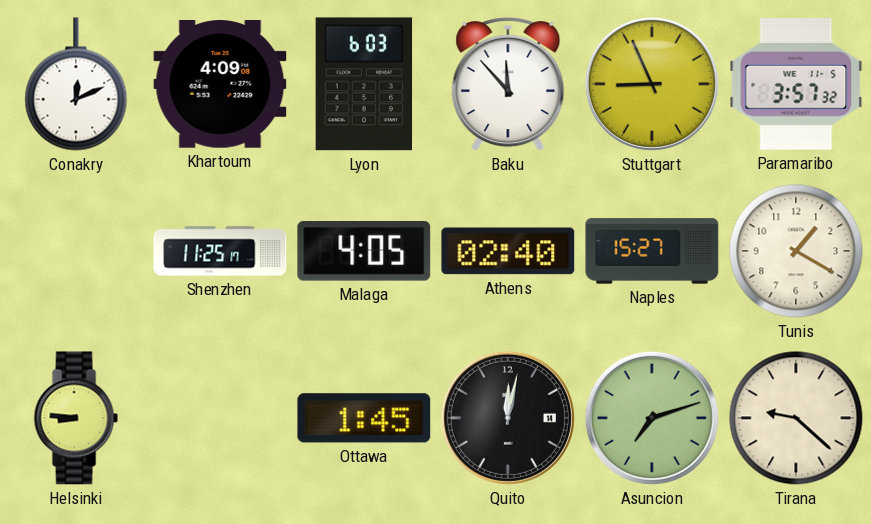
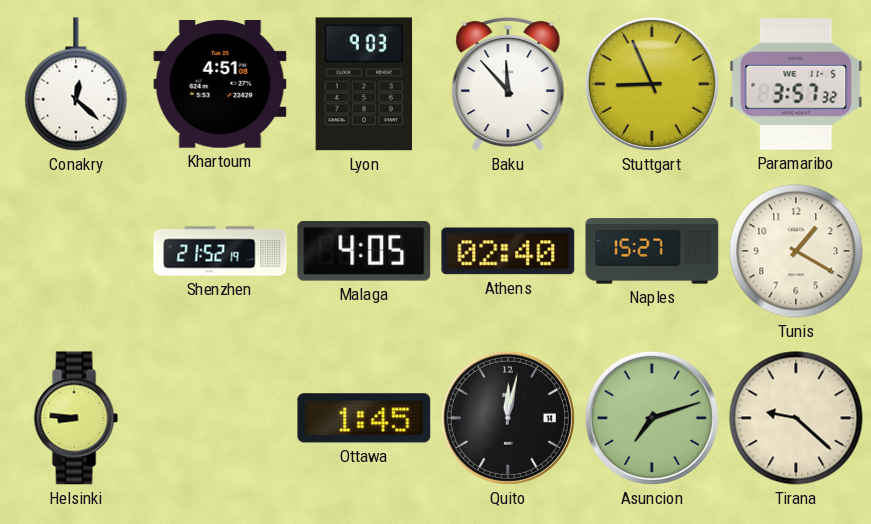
Conakry: 12:11 -> 12:22
Khartoum: 4:09 -> 4:51
Lyon: 6:03 -> 9:03
Shenzhen: 11:25 -> 21:52
